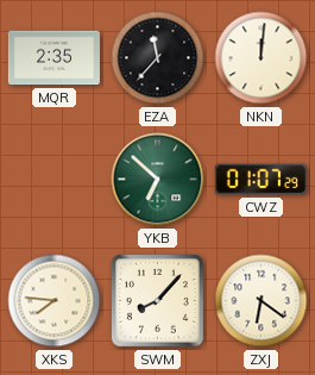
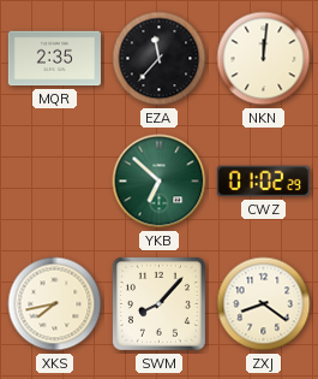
CWZ: 01:07 -> 01:02
XKS: 7:46 -> 7:43
ZXJ: 6:21 -> 8:21
